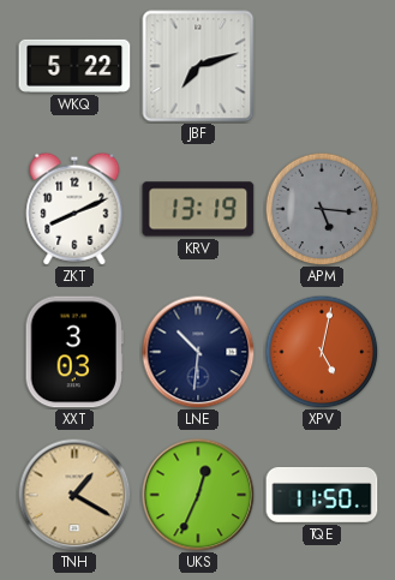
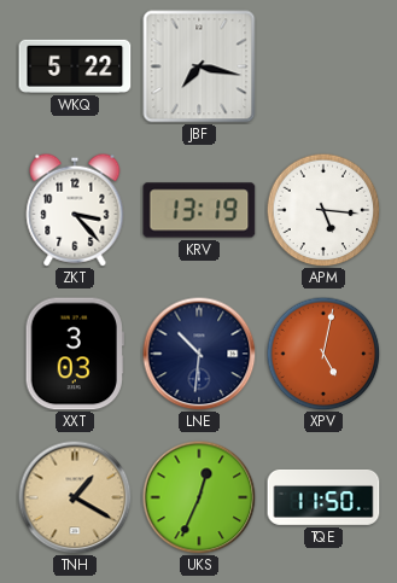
JBF: 7:12 -> 7:17
ZKT: 8:11 -> 3:23
APM dial: grey -> white
